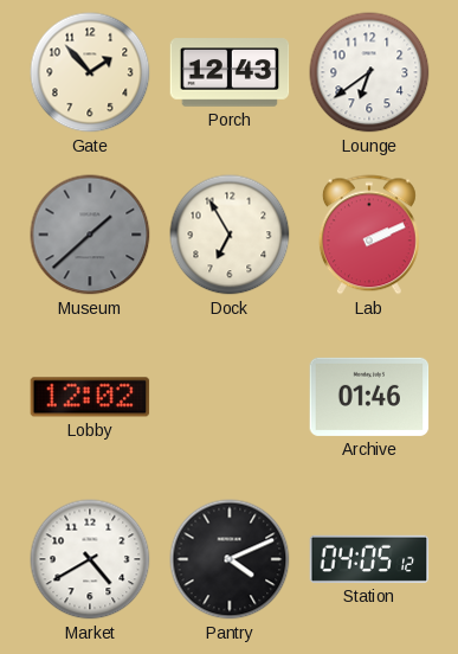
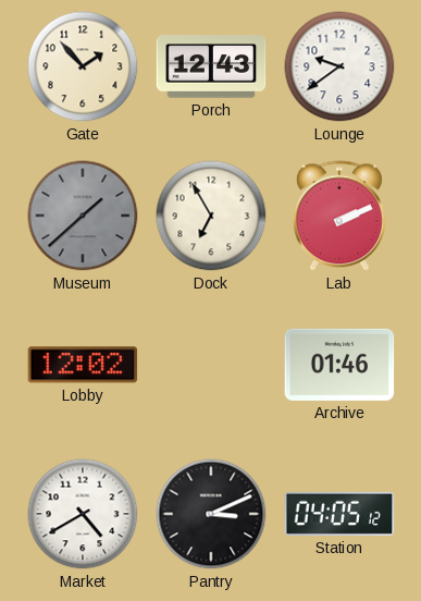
Lounge: 6:39 -> 9:39
Pantry: 4:11 -> 3:11
